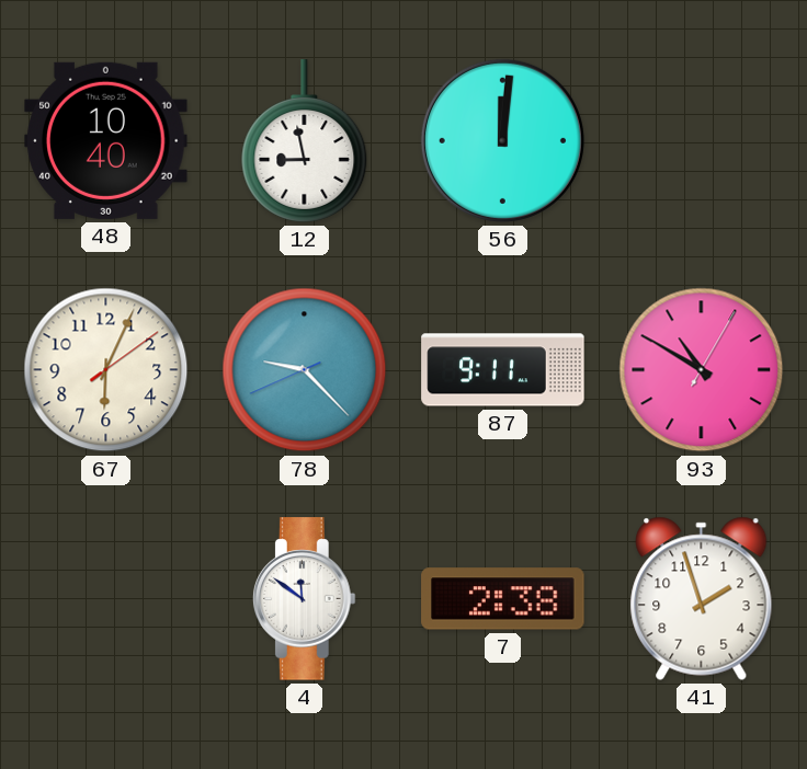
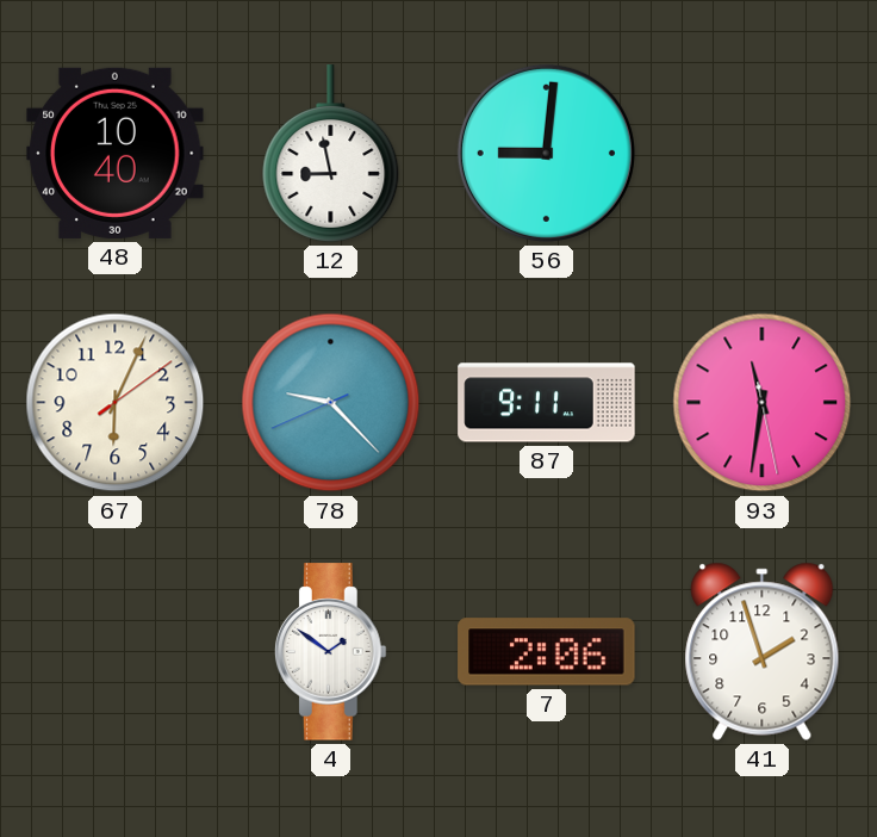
56: 12:01 -> 9:01
93: 10:50 -> 11:31
4: 11:51 -> 1:51
7: 2:38 -> 2:06
